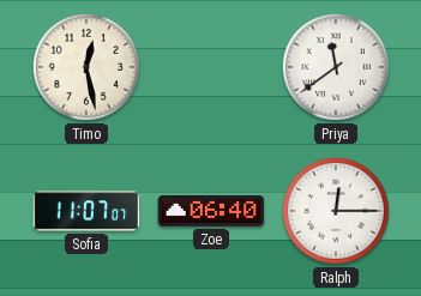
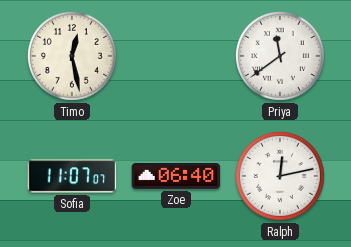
Ralph: 12:15 -> 12:13
